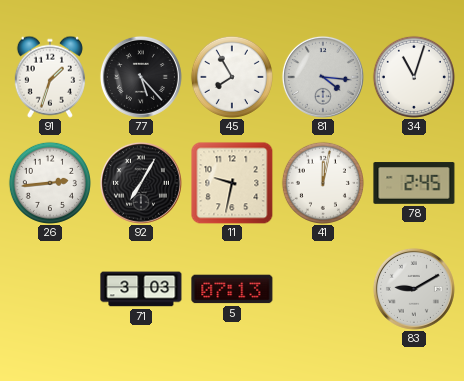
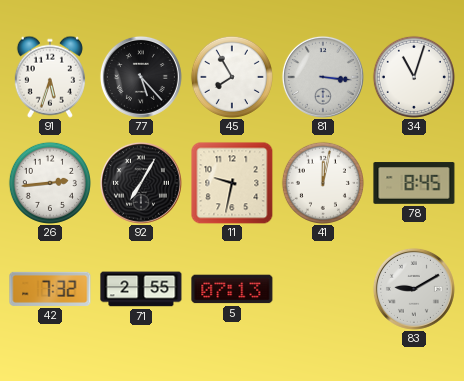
91: 1:33 -> 5:33
81: 4:16 -> 3:16
78: 2:45 -> 8:45
42: none -> 7:32
71: 3:03 -> 2:55
